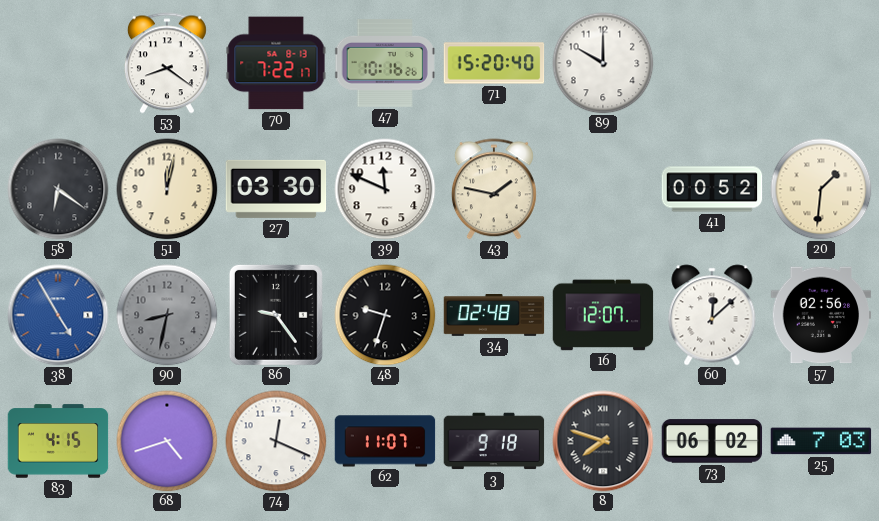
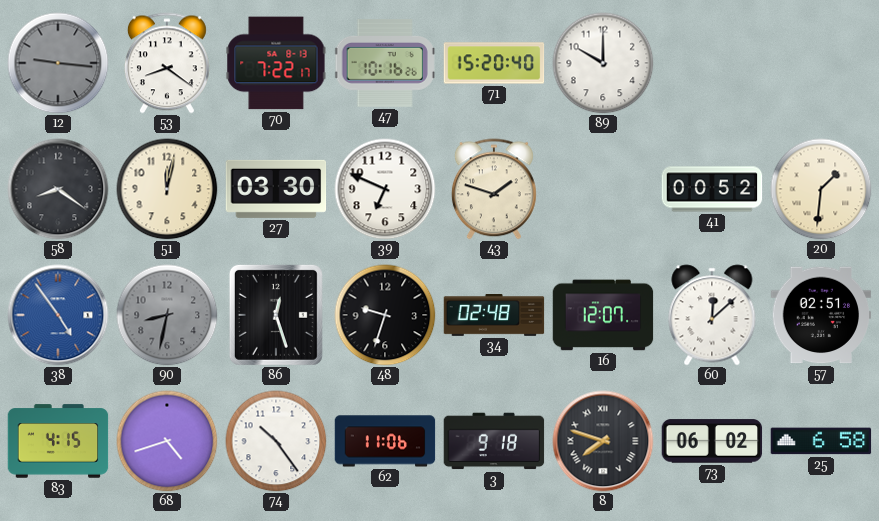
12: none -> 9:16
58: 6:21 -> 8:21
39: 11:49 -> 6:49
43: 1:47 -> 1:48
38: 4:55 -> 4:54
86: 9:24 -> 12:27
57: 02:56 -> 02:51
74: 12:19 -> 10:24
62: 11:07 -> 11:06
25: 7:03 -> 6:58
